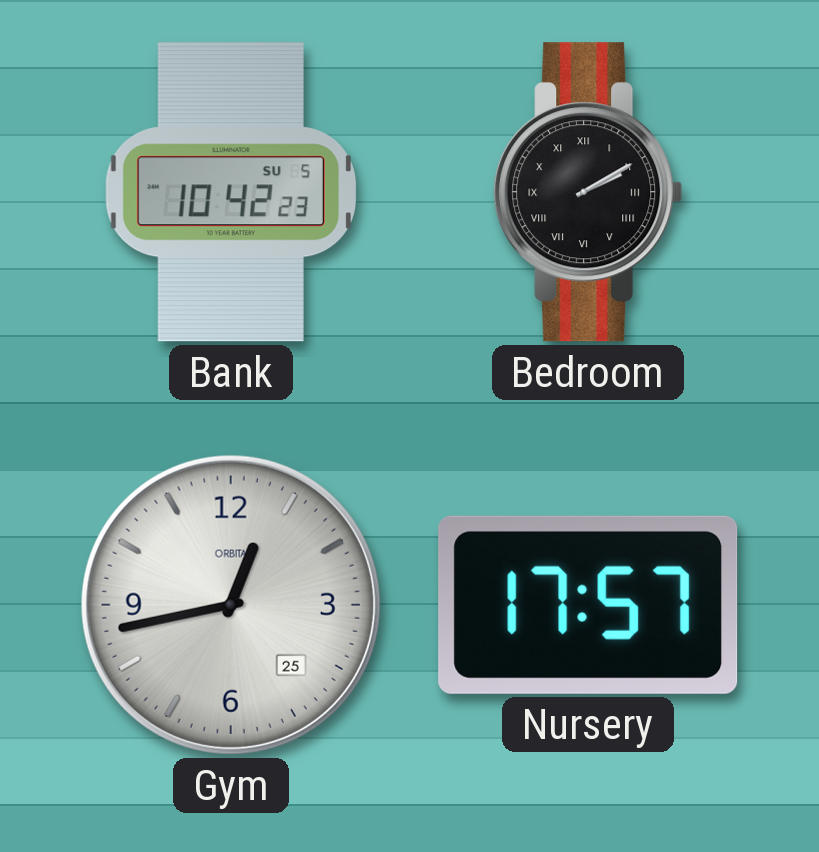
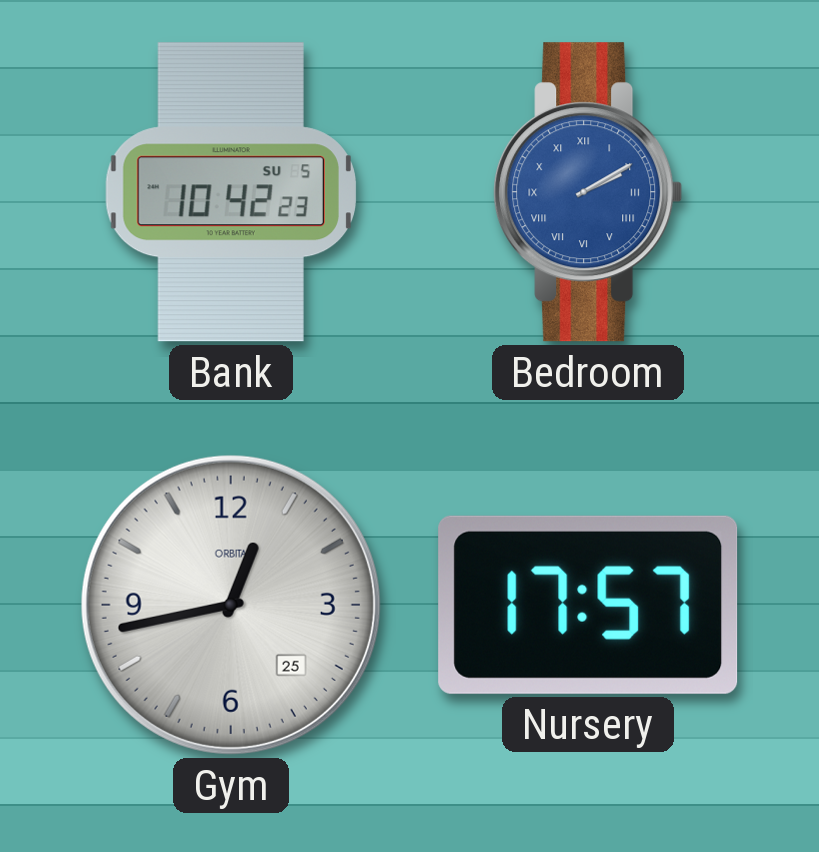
Bedroom dial: black -> blue
